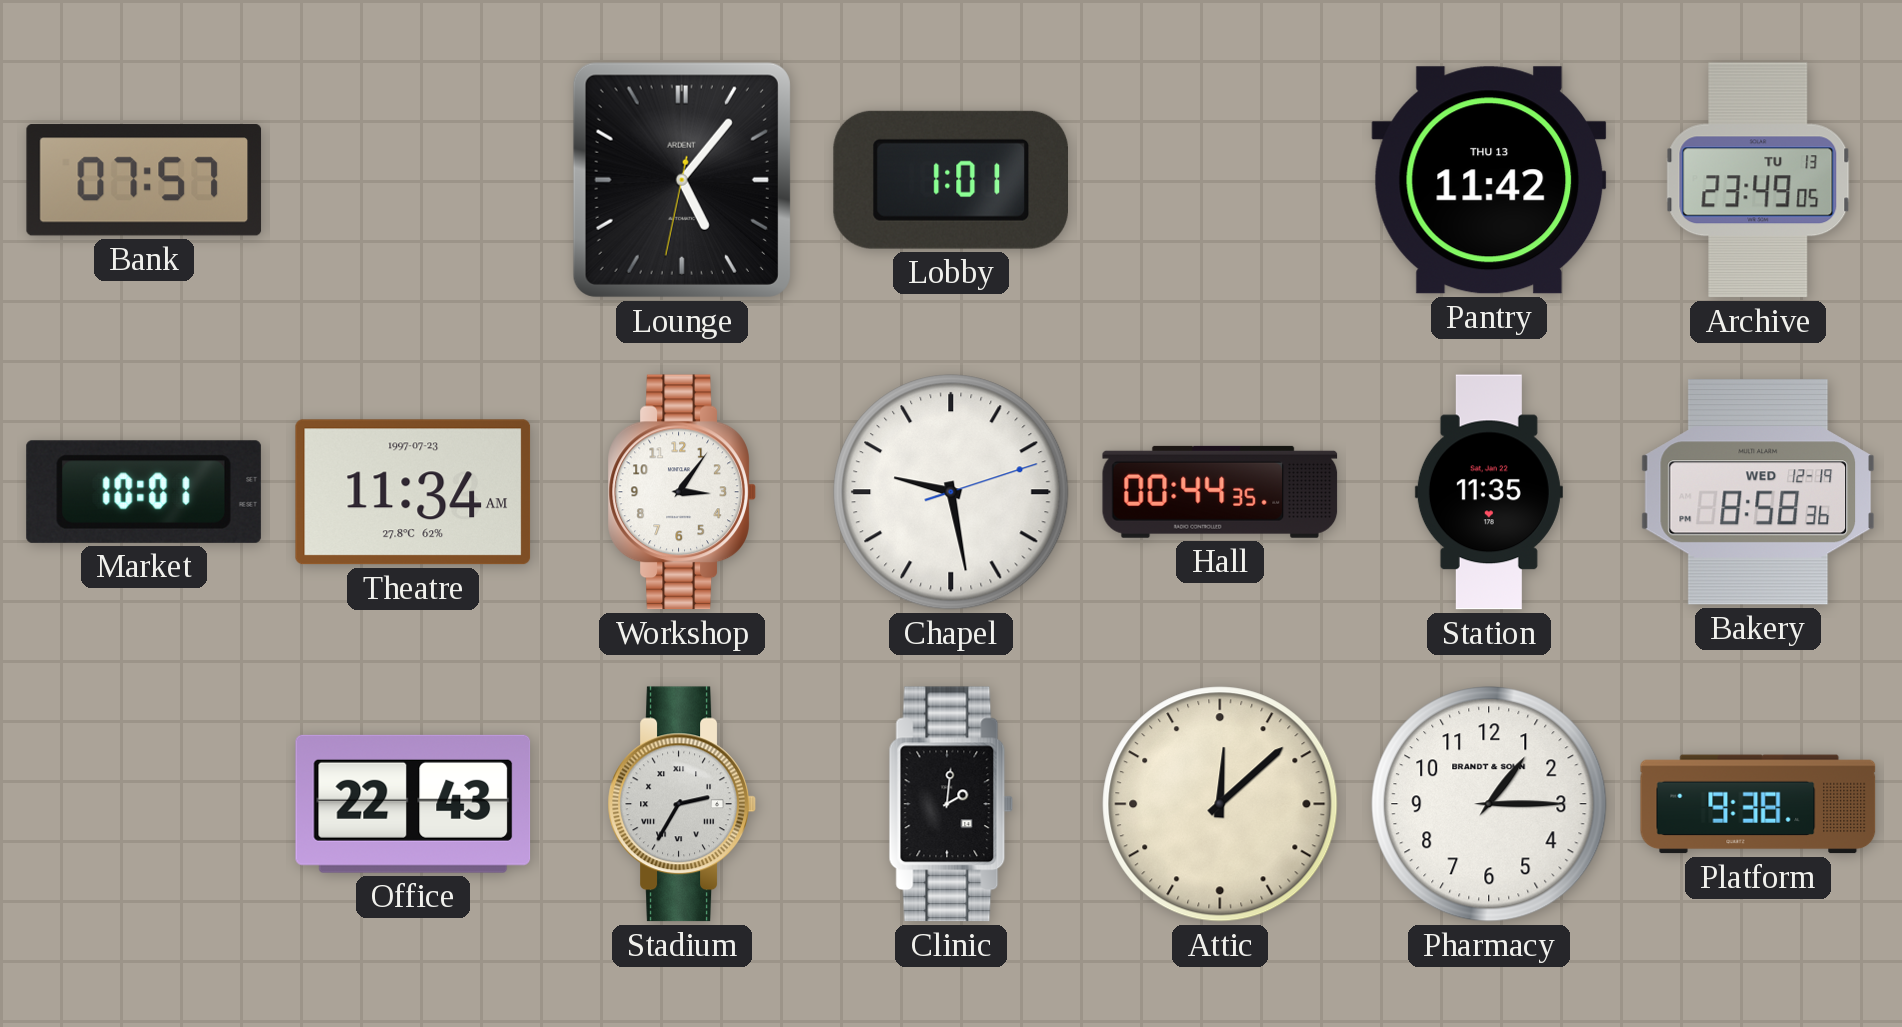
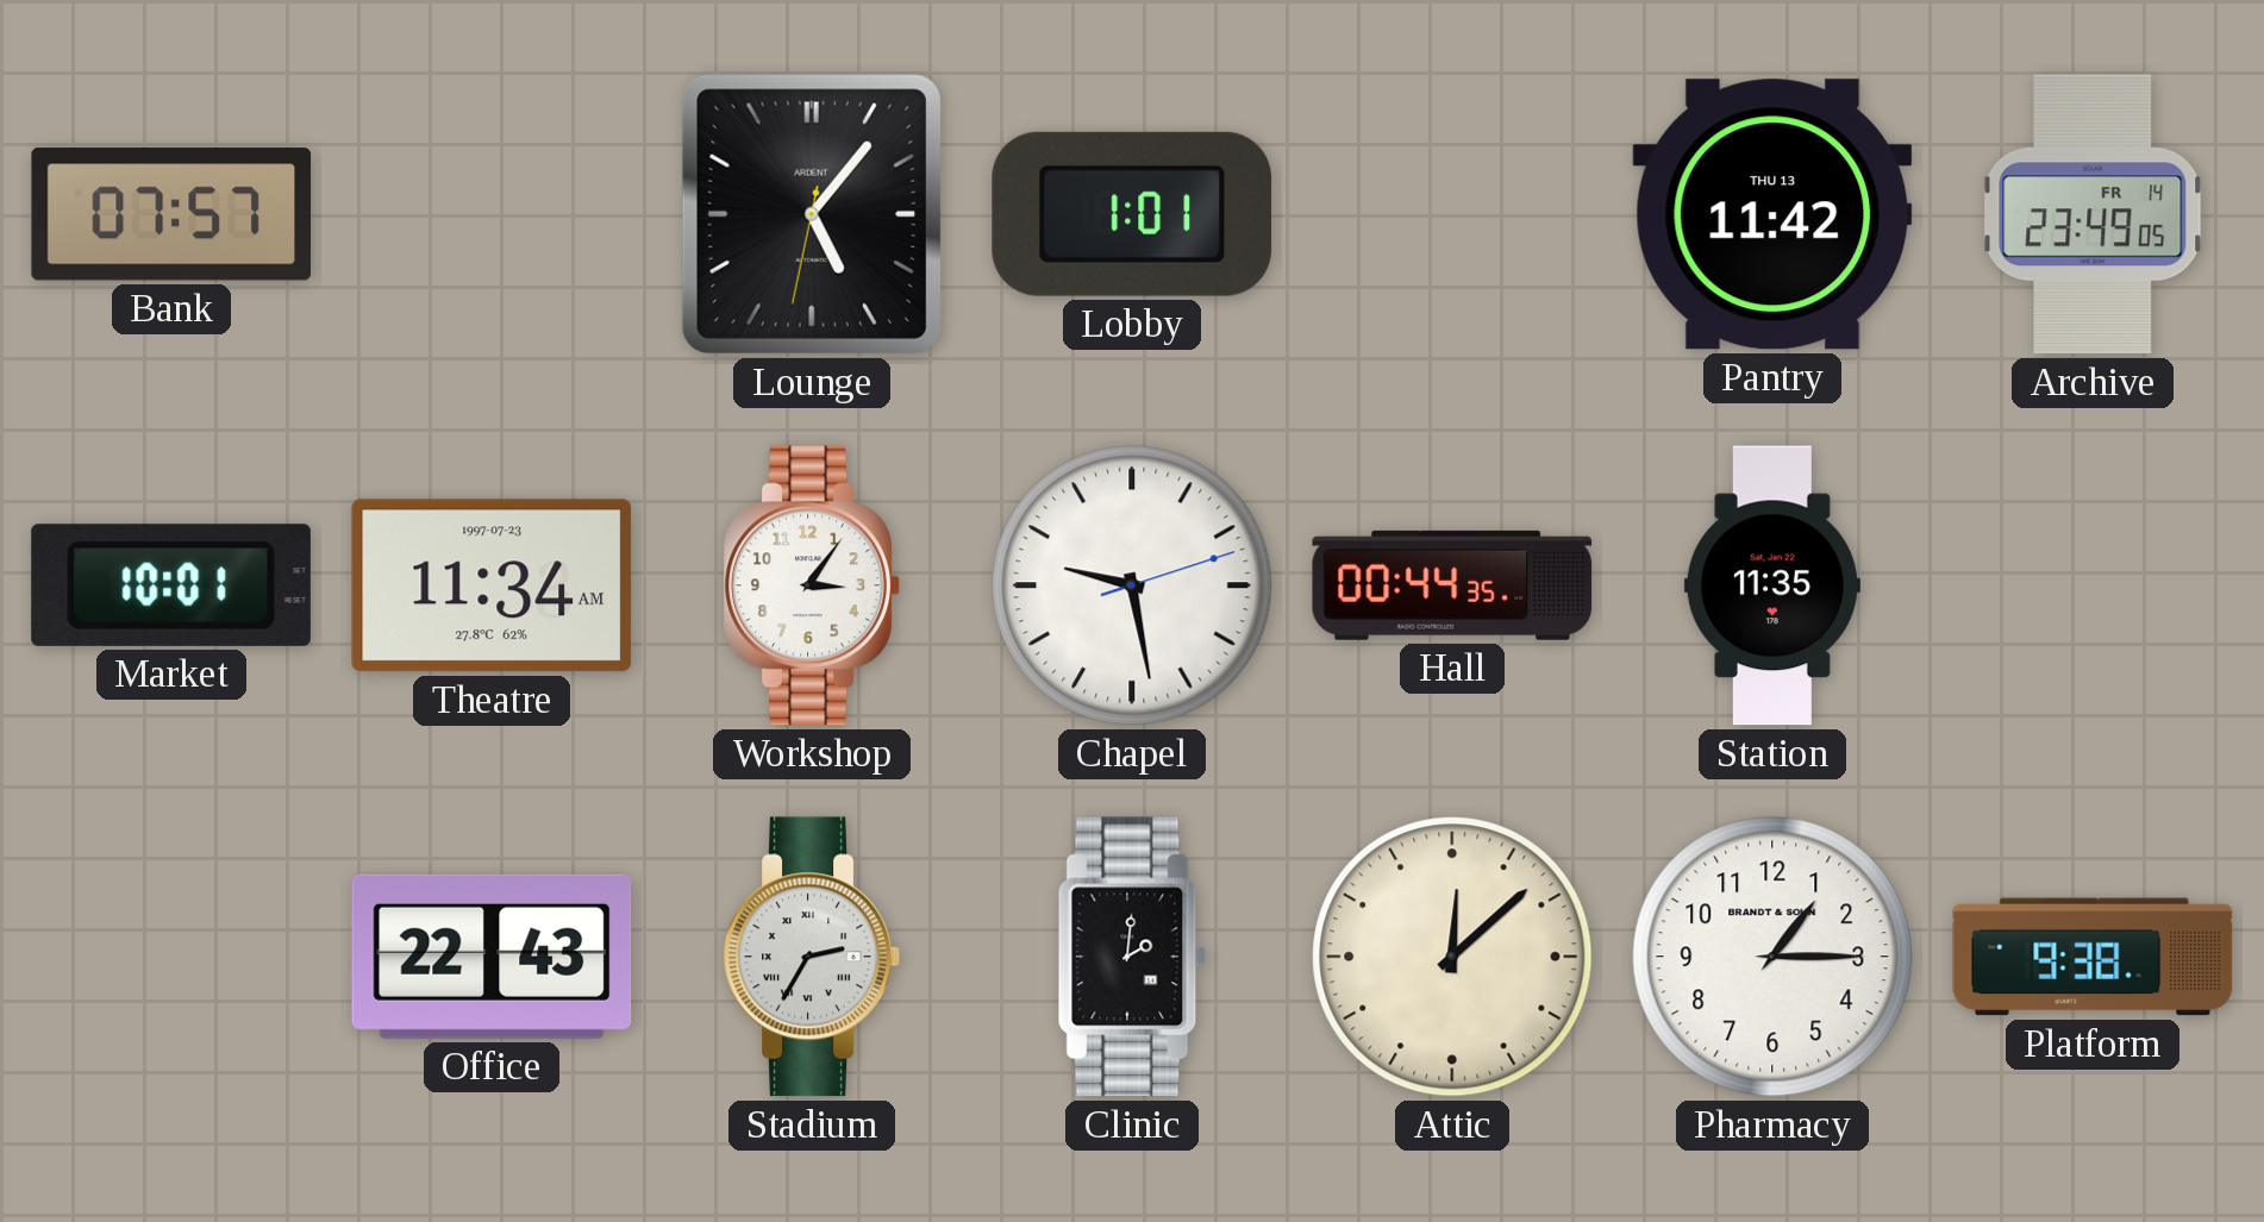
Archive date: TU 13 -> FR 14
Bakery: 8:58 -> none
